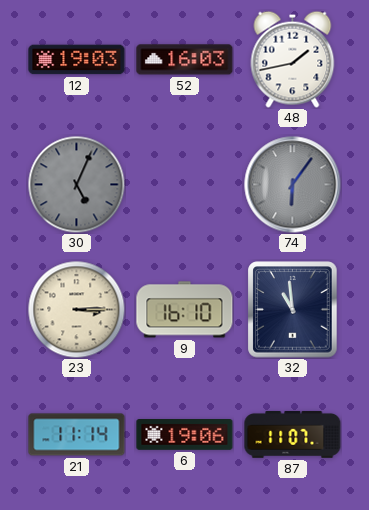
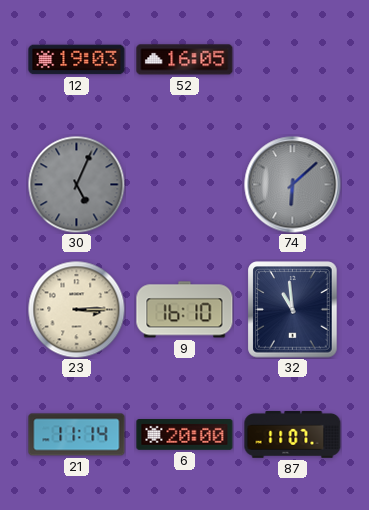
52: 16:03 -> 16:05
48: 1:43 -> none
74: 6:06 -> 6:08
6: 19:06 -> 20:00
